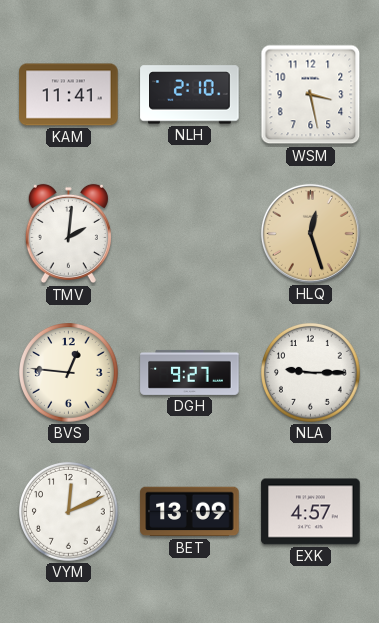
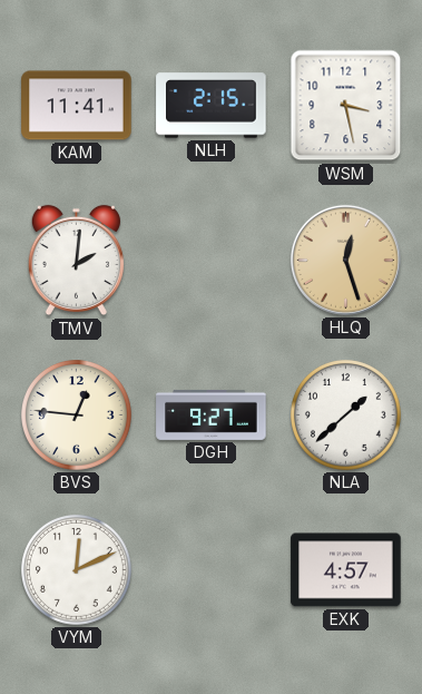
NLH: 2:10 -> 2:15
NLA: 9:15 -> 1:38
BET: 13:09 -> none
